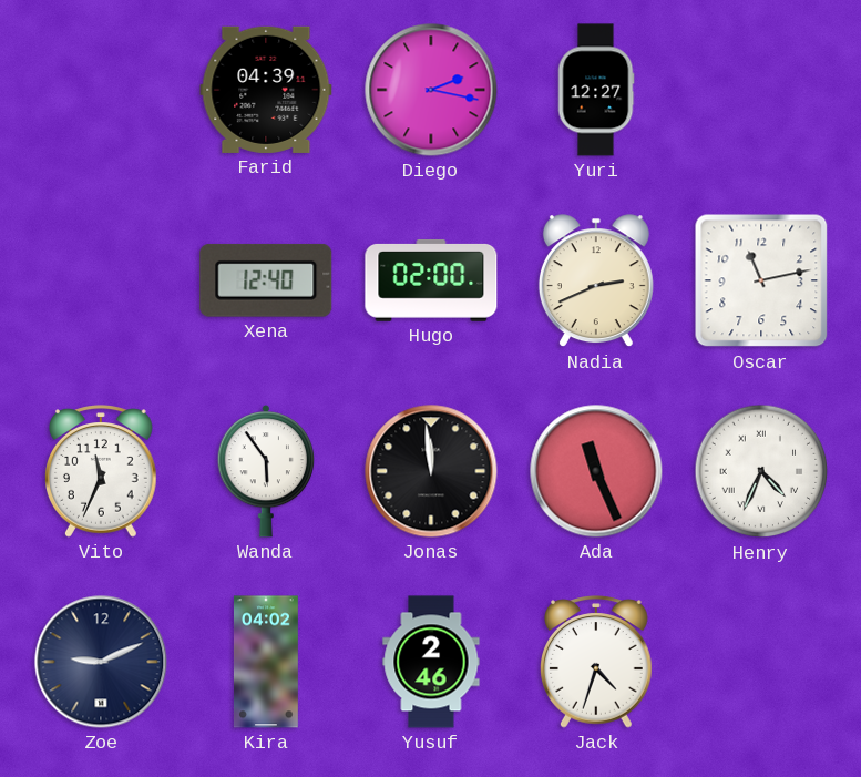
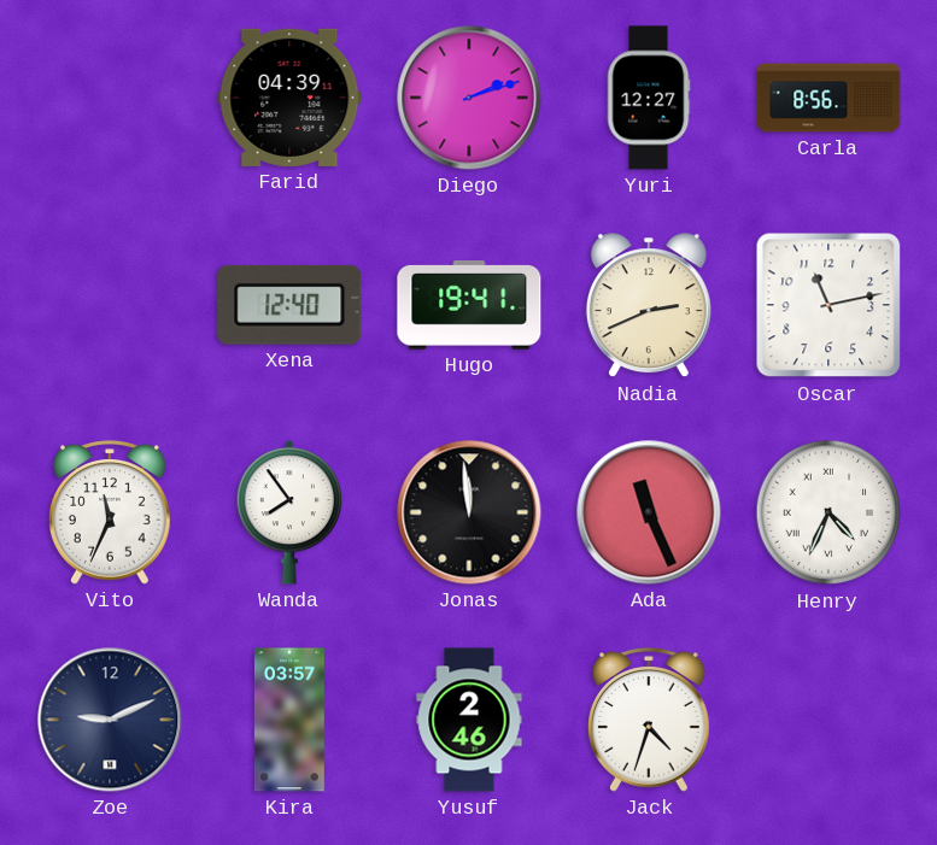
Diego: 2:17 -> 2:12
Carla: none -> 8:56
Hugo: 02:00 -> 19:41
Wanda: 5:54 -> 7:54
Kira: 04:02 -> 03:57
